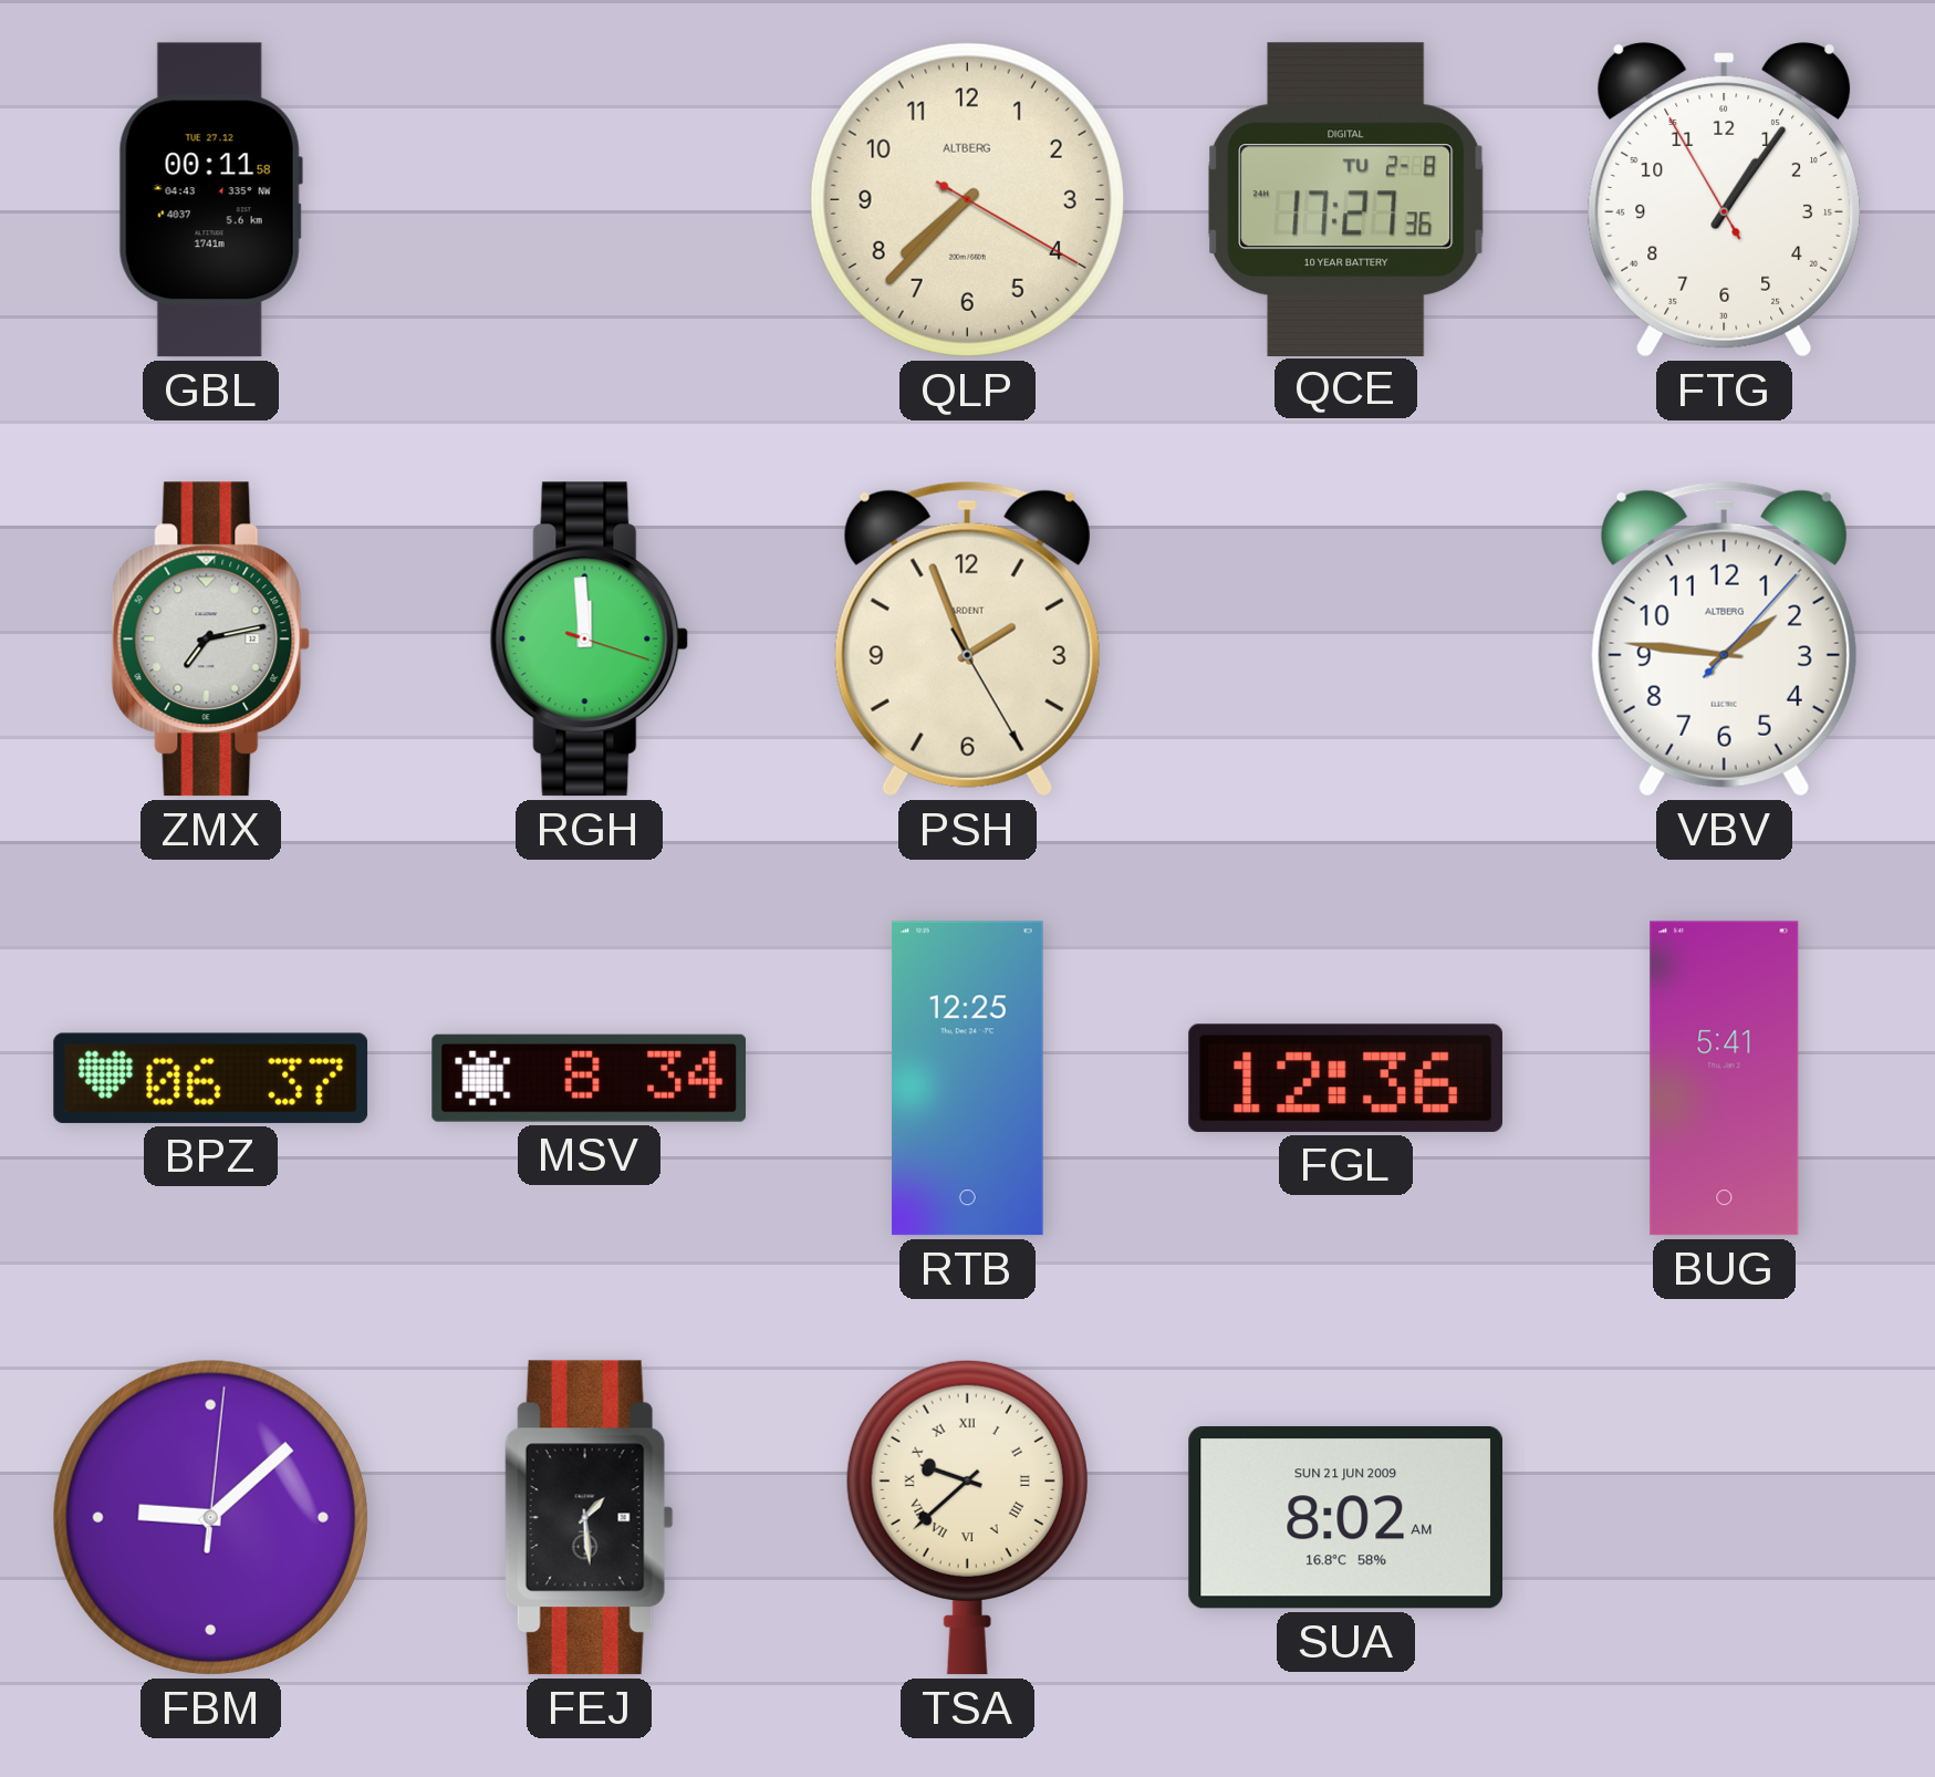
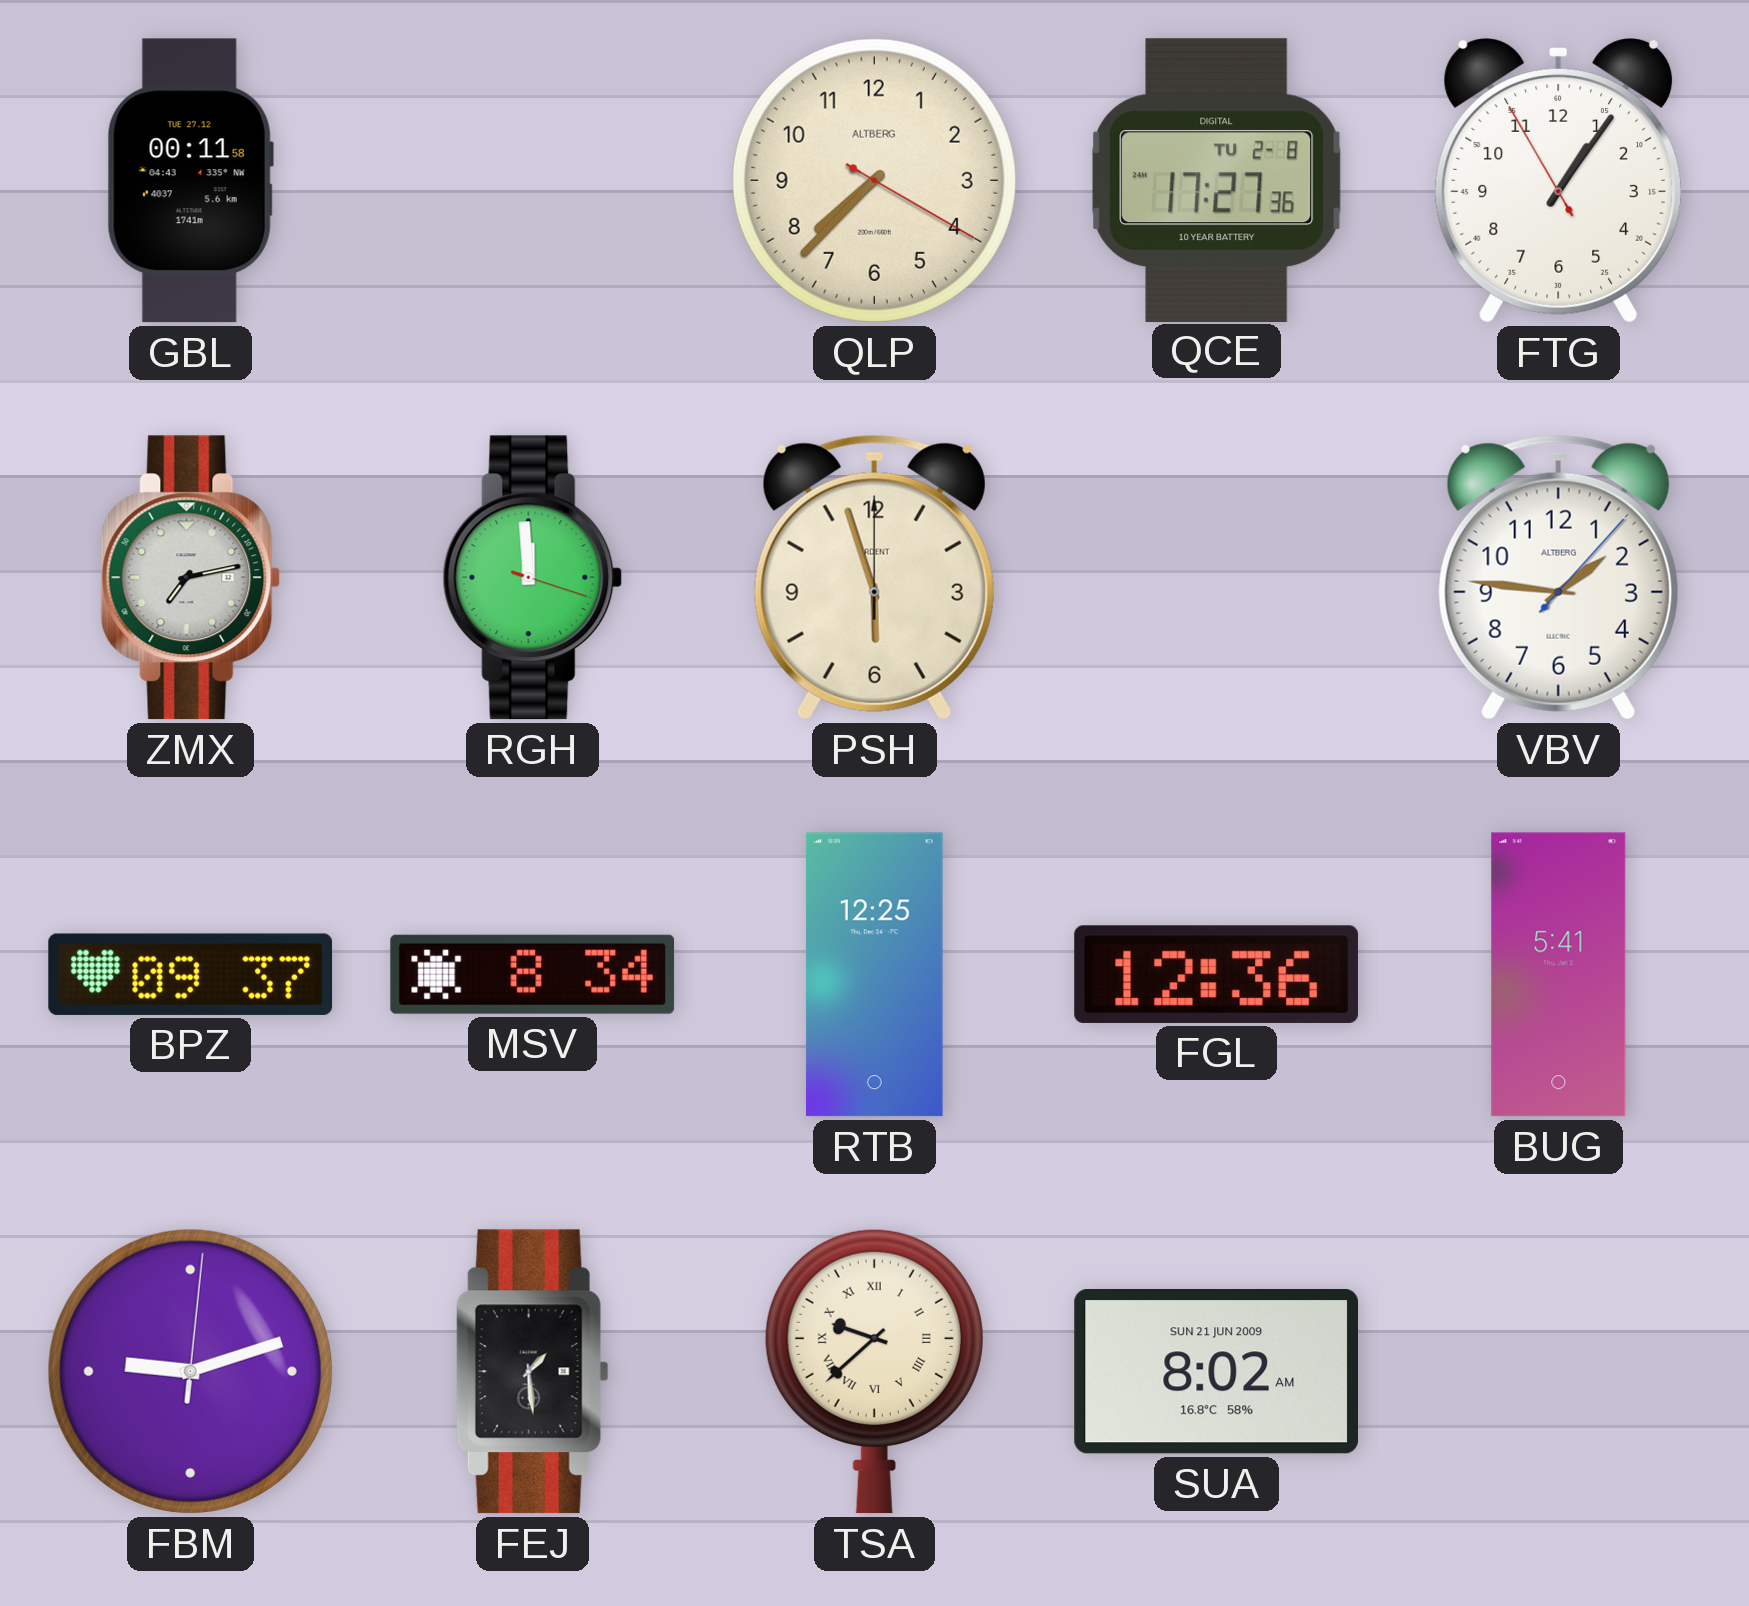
PSH: 1:56 -> 5:57
BPZ: 06:37 -> 09:37
FBM: 9:08 -> 9:12
